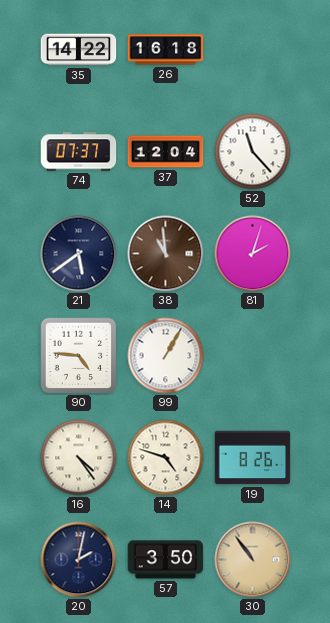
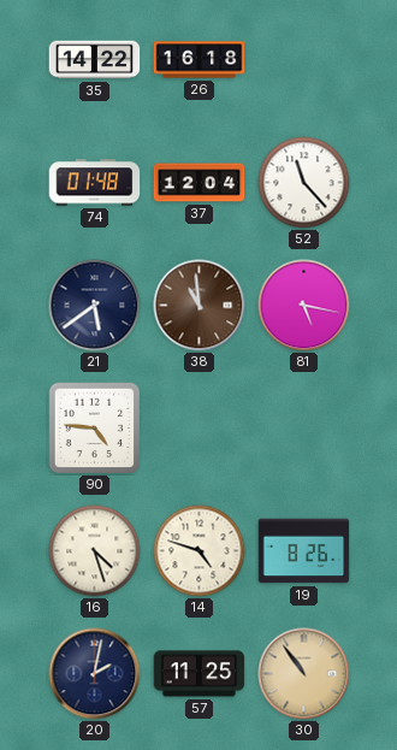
74: 07:37 -> 01:48
81: 2:03 -> 5:17
99: 1:05 -> none
16: 4:24 -> 4:27
57: 3:50 -> 11:25
